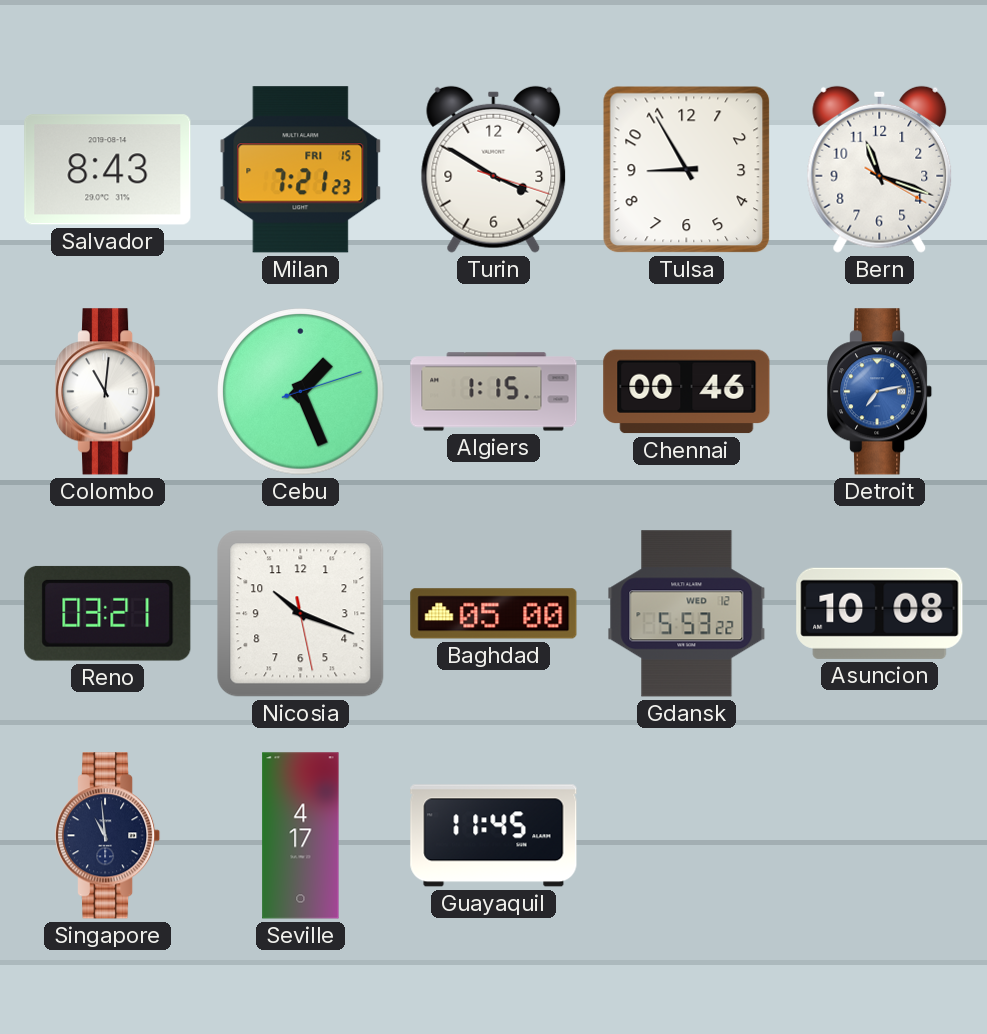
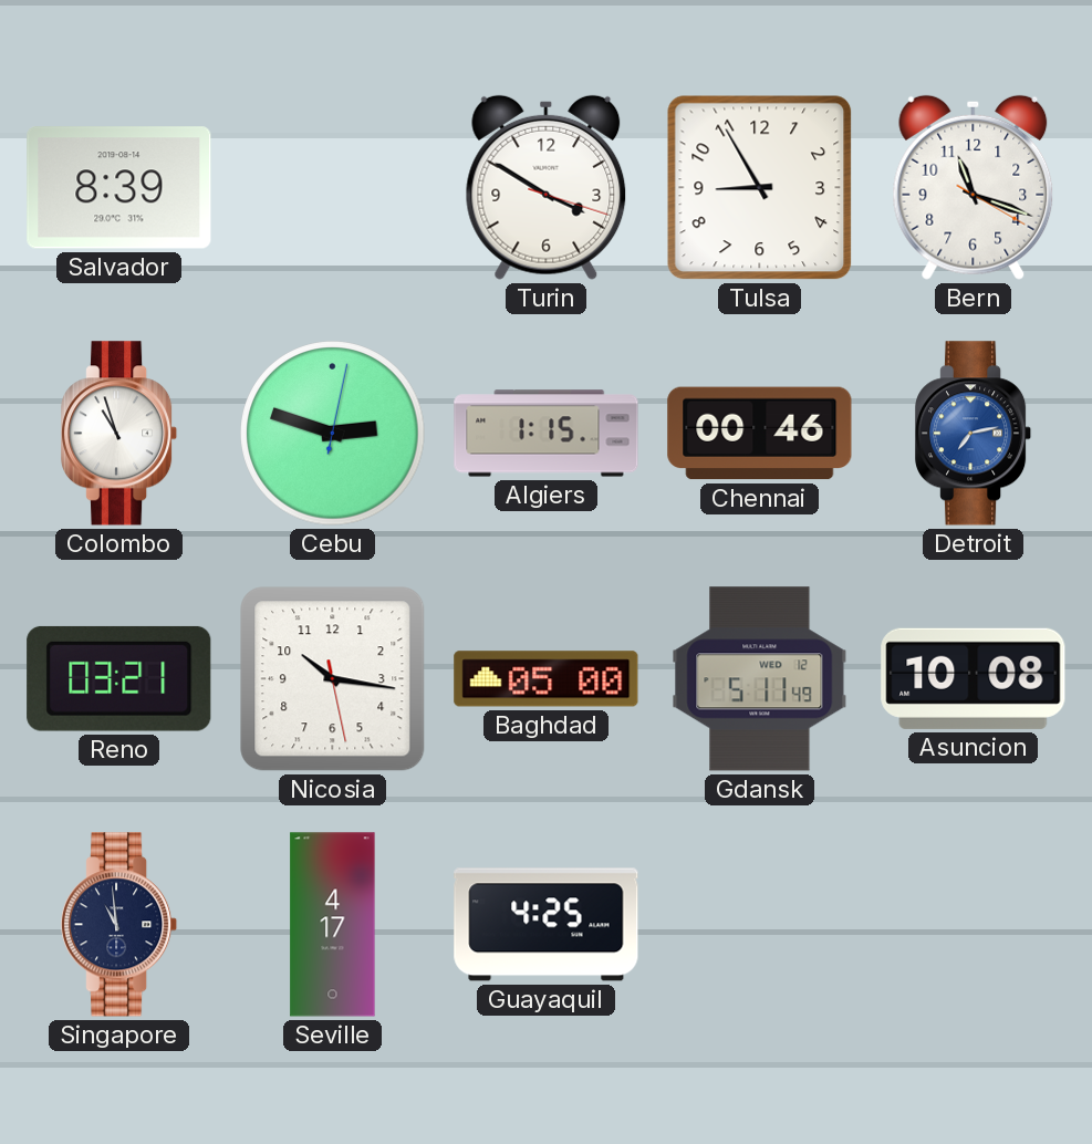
Salvador: 8:43 -> 8:39
Milan: 7:21 -> none
Colombo: 11:01 -> 10:57
Cebu: 1:26 -> 2:48
Nicosia: 10:18 -> 10:16
Gdansk: 5:53 -> 5:11
Guayaquil: 11:45 -> 4:25
